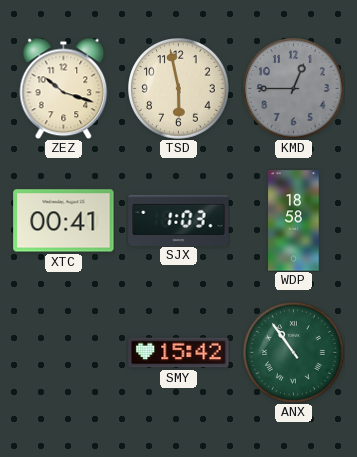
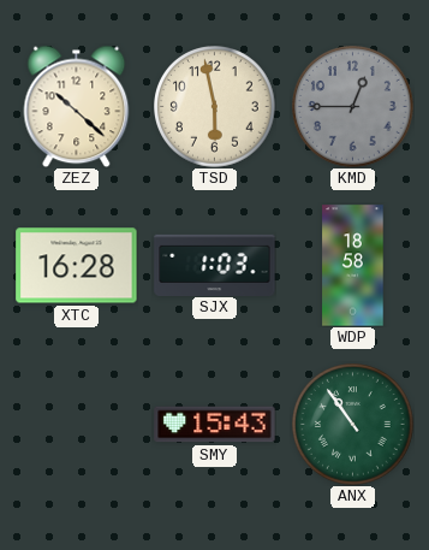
ZEZ: 10:18 -> 10:22
XTC: 00:41 -> 16:28
SMY: 15:42 -> 15:43
